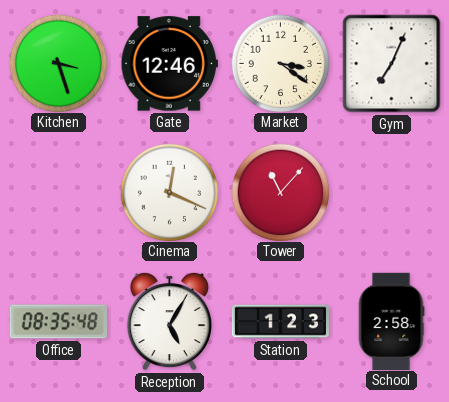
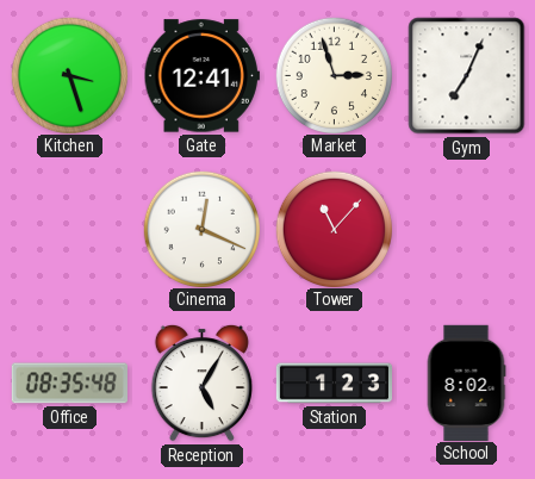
Gate: 12:46 -> 12:41
Market: 3:21 -> 2:57
School: 2:58 -> 8:02
